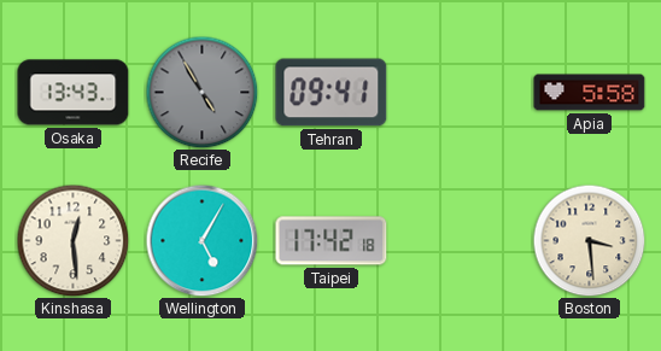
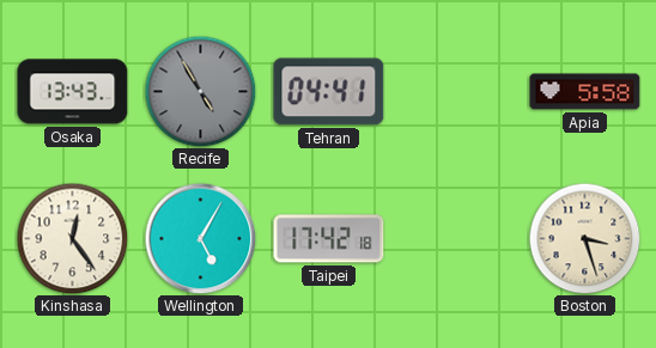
Tehran: 09:41 -> 04:41
Kinshasa: 12:29 -> 12:24
Boston: 3:29 -> 3:27
